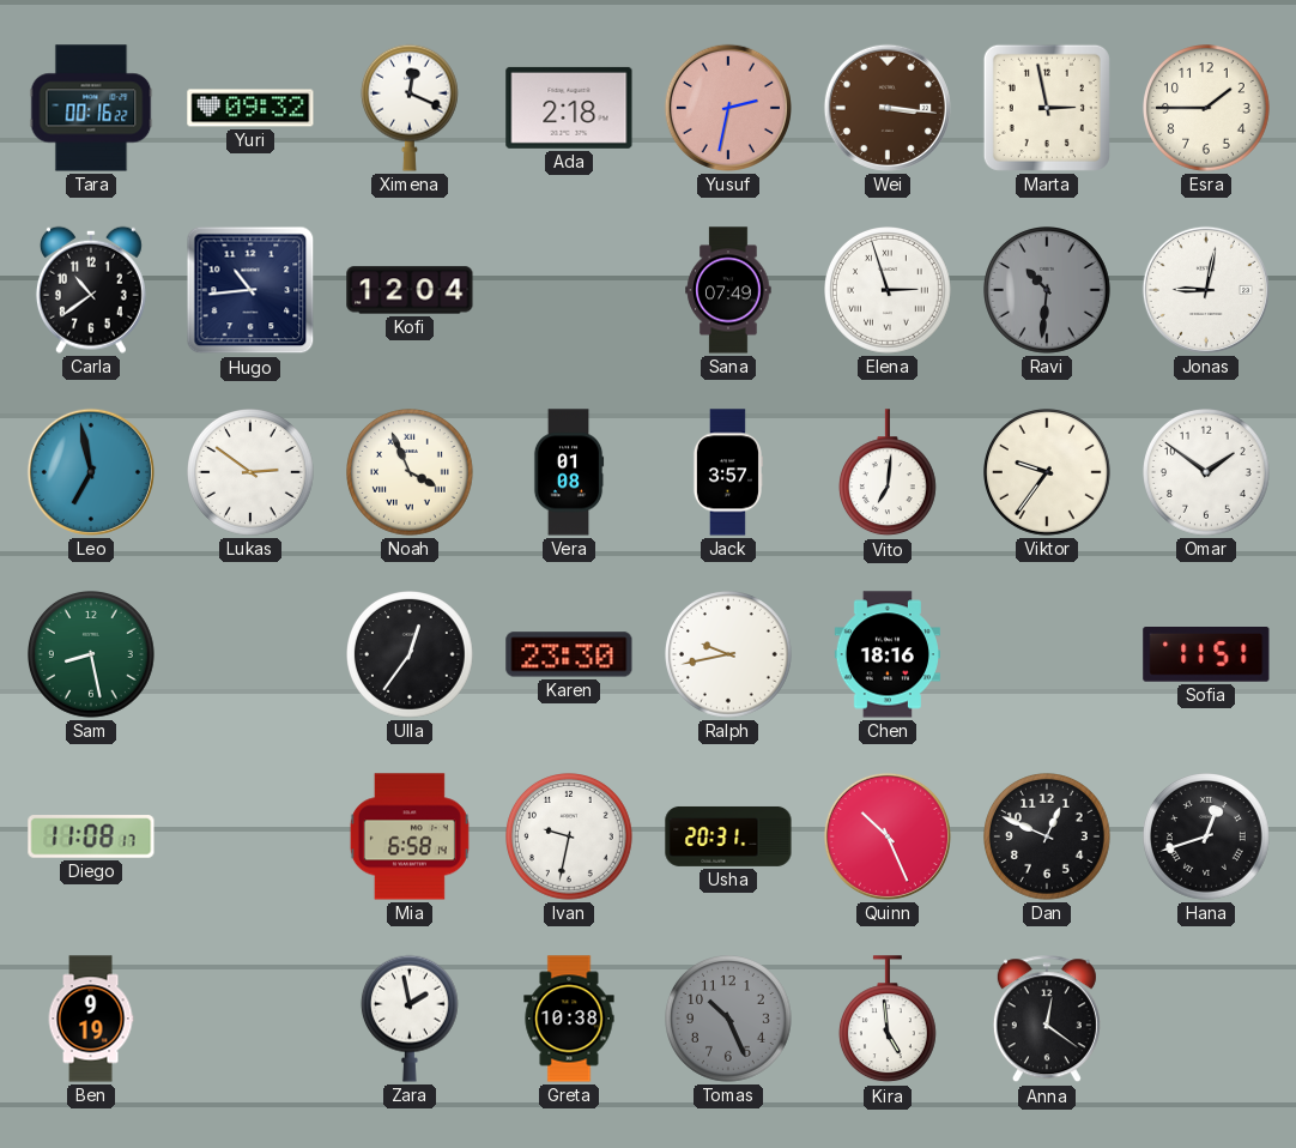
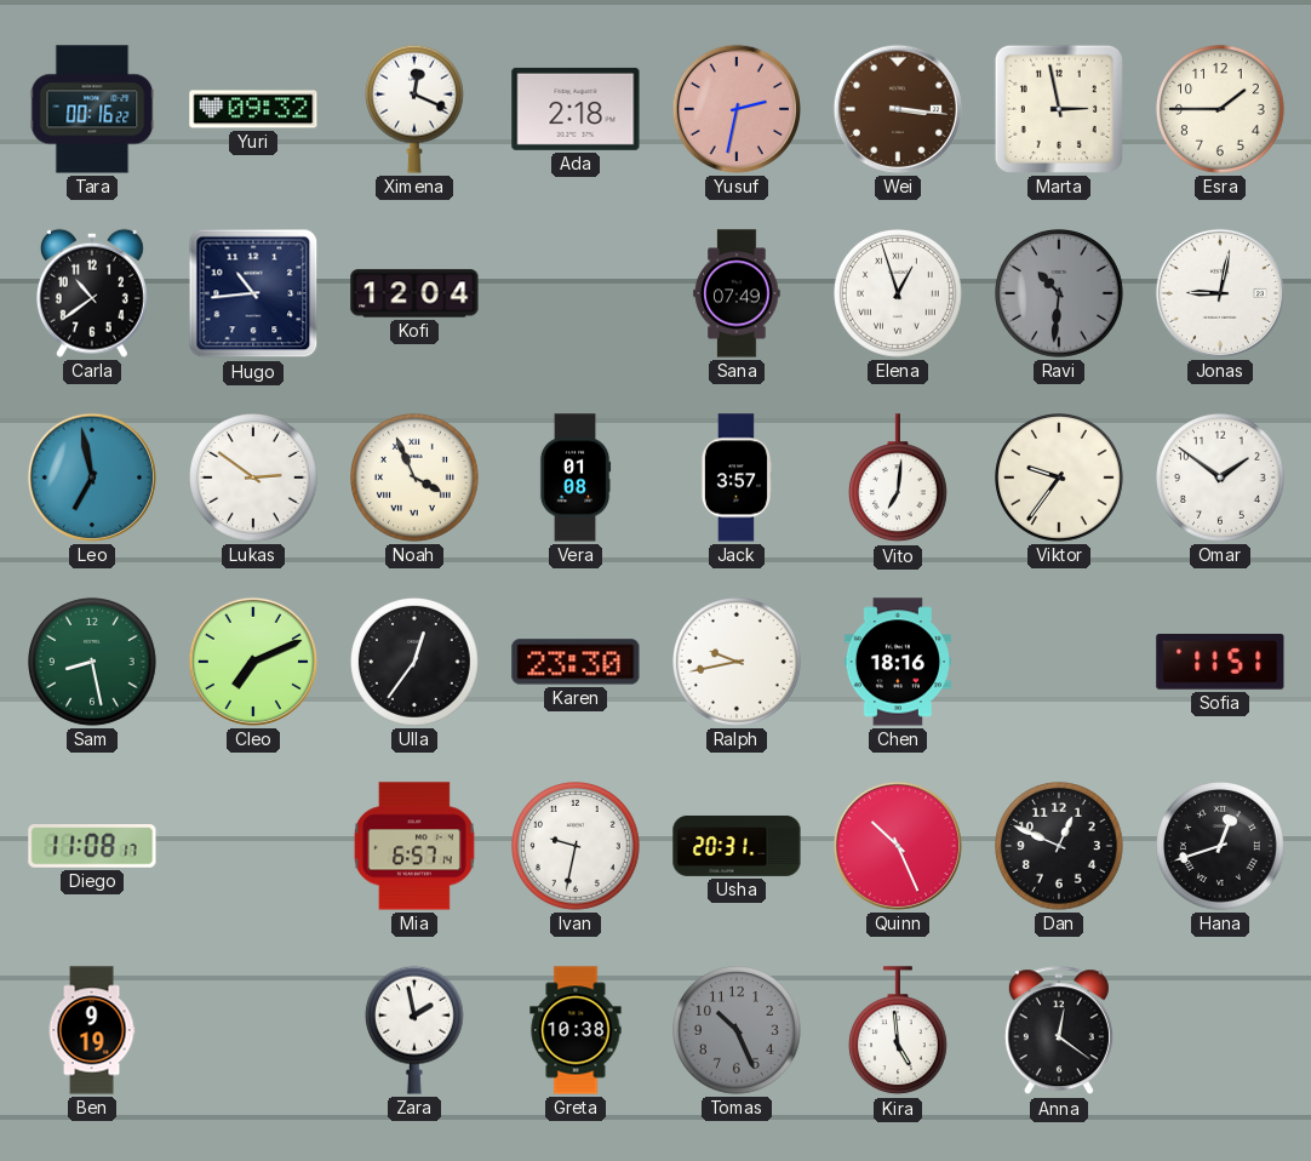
Elena: 2:57 -> 12:57
Cleo: none -> 7:11
Mia: 6:58 -> 6:57
